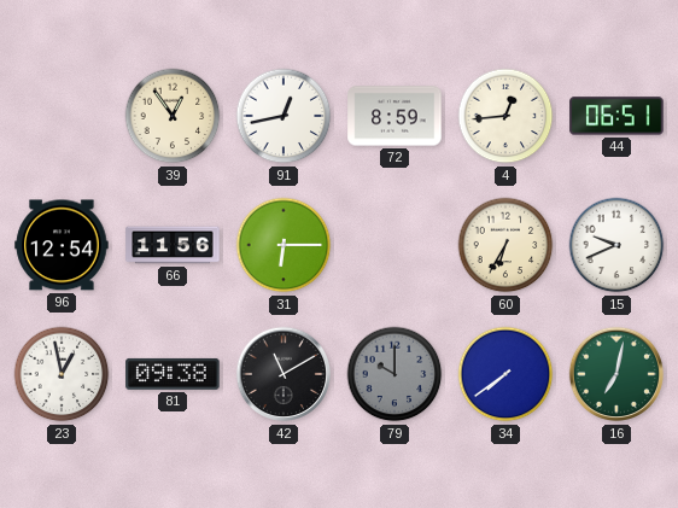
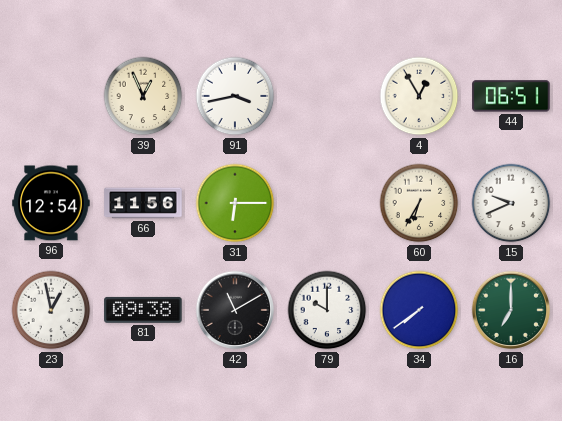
39: 12:54 -> 12:56
91: 12:43 -> 3:43
72: 8:59 -> none
4: 12:44 -> 12:55
79 dial: grey -> white
16: 7:02 -> 7:00
